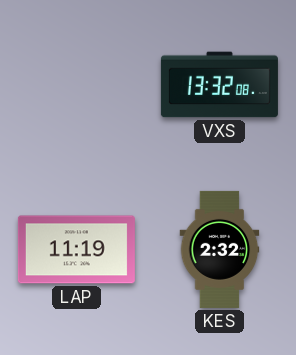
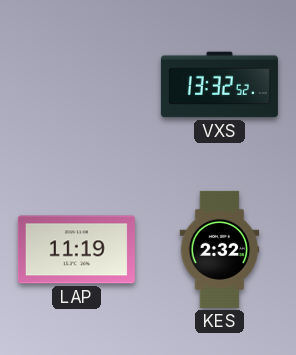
VXS: 13:32:08 -> 13:32:52
